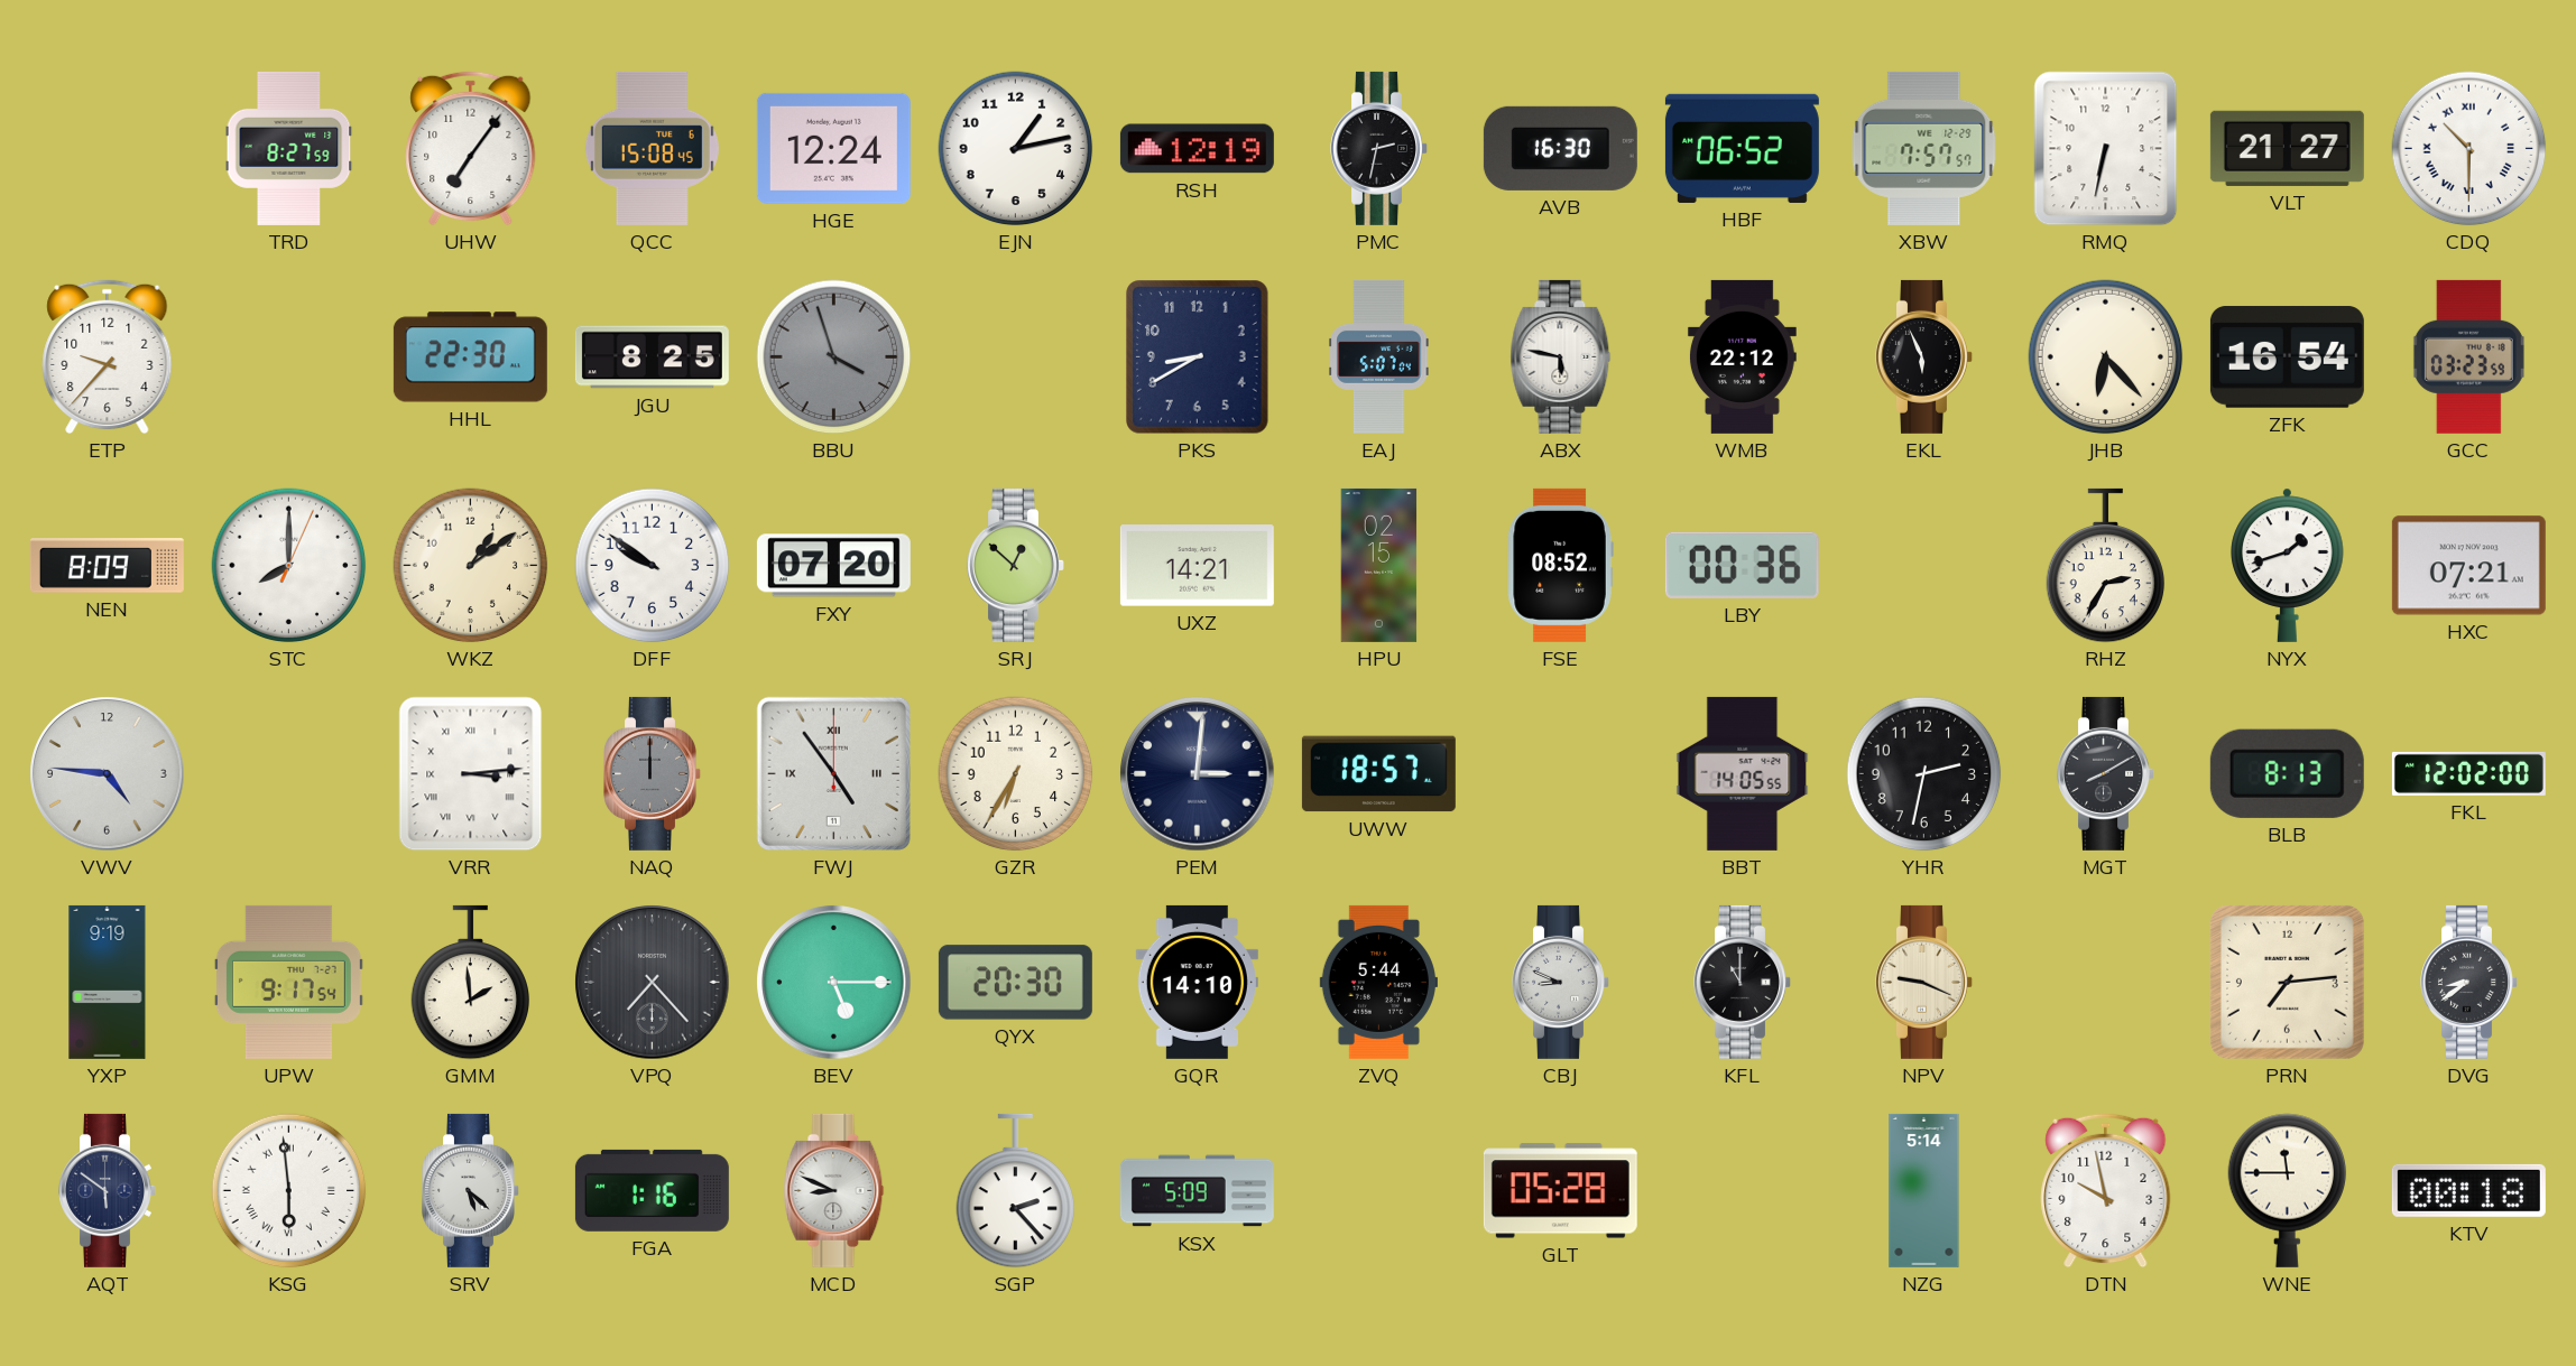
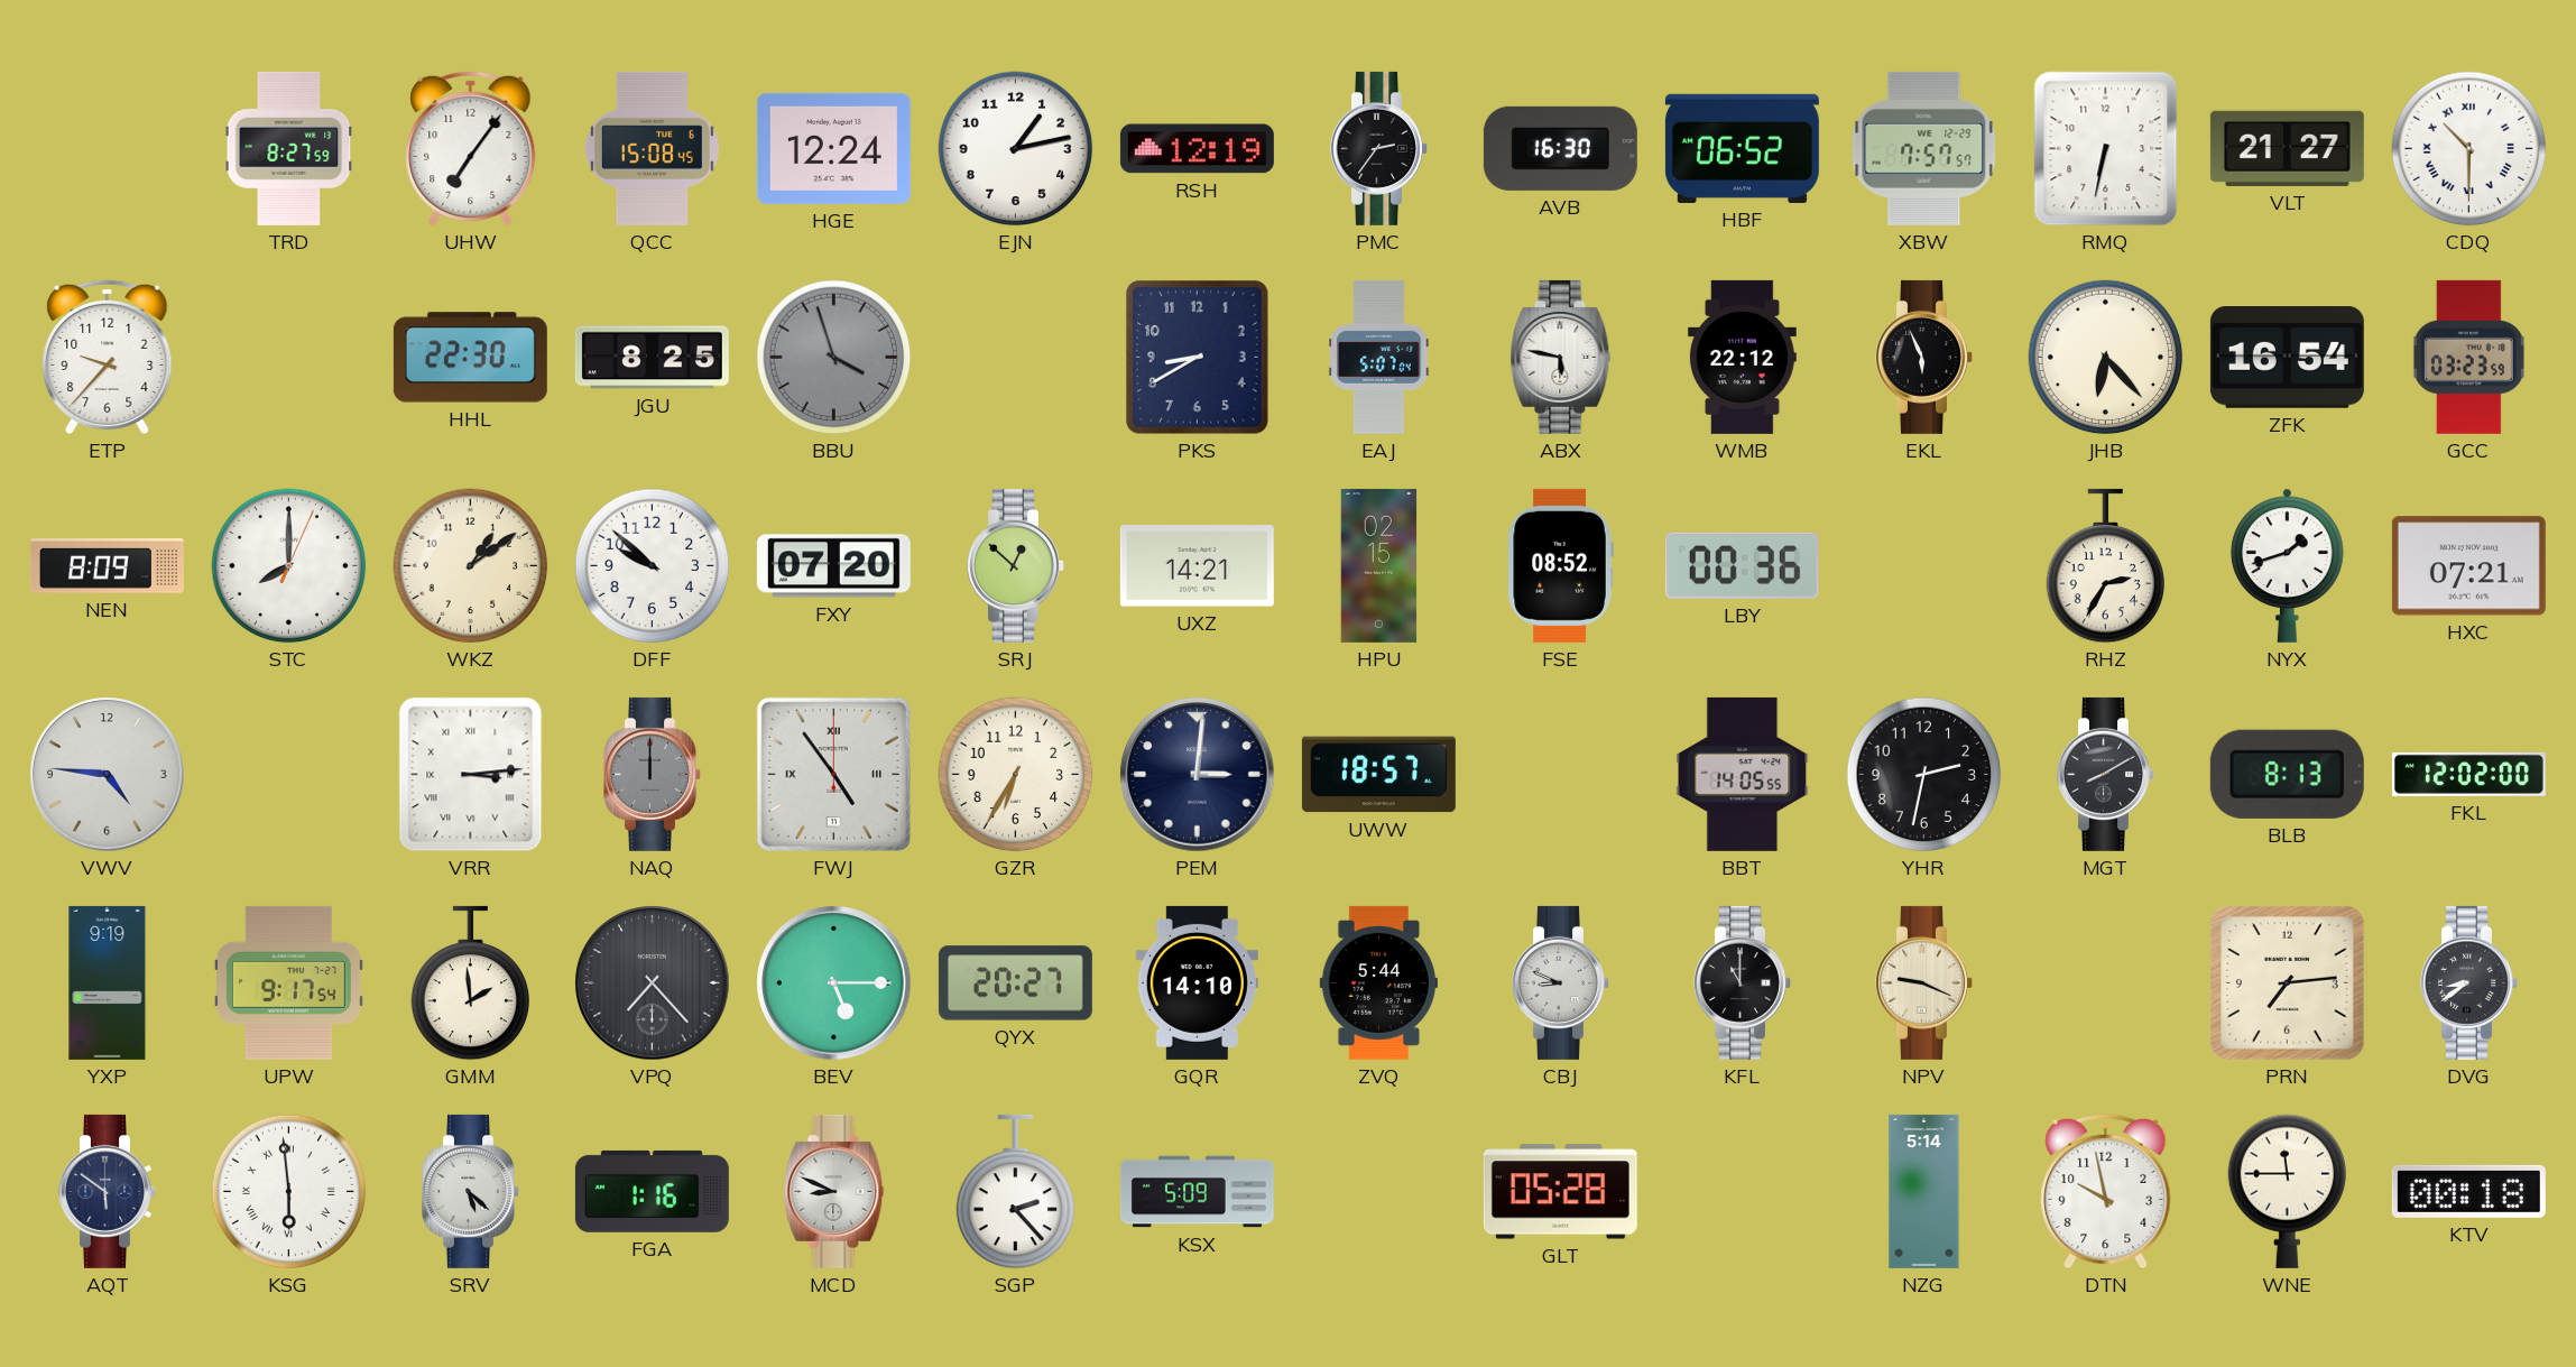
PMC: 2:32 -> 2:36
DFF: 9:51 -> 9:52
QYX: 20:30 -> 20:27
